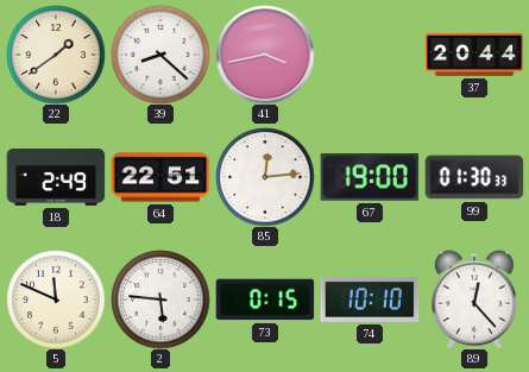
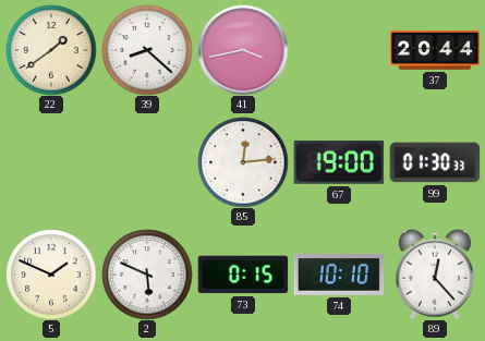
18: 2:49 -> none
64: 22:51 -> none
5: 11:49 -> 1:49
2: 5:46 -> 5:49
